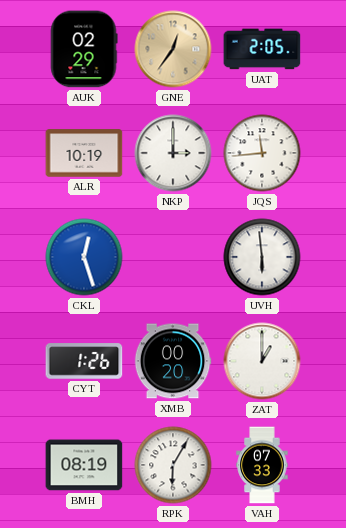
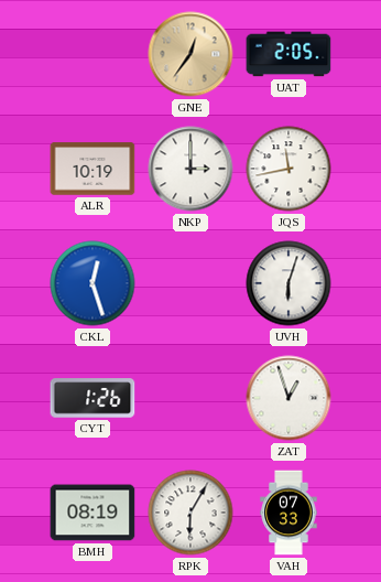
AUK: 02:29 -> none
JQS: 11:44 -> 11:43
UVH: 5:59 -> 6:03
XMB: 00:20 -> none
ZAT: 1:00 -> 12:57
